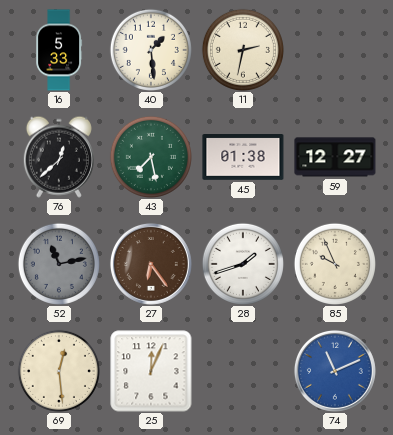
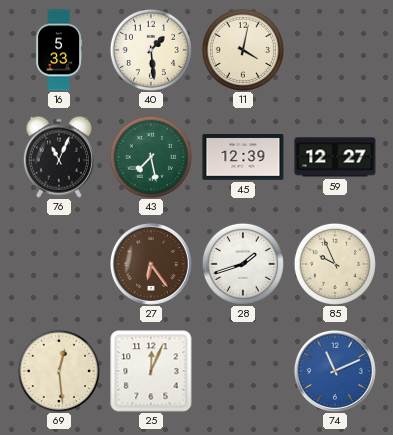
11: 2:32 -> 4:02
76: 12:38 -> 11:04
45: 01:38 -> 12:39
52: 11:13 -> none
